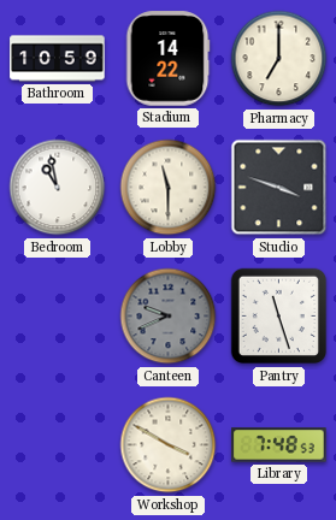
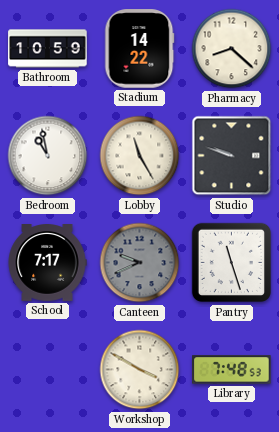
Pharmacy: 7:00 -> 8:22
Lobby: 11:30 -> 11:25
Studio: 3:48 -> 9:48
School: none -> 7:17
